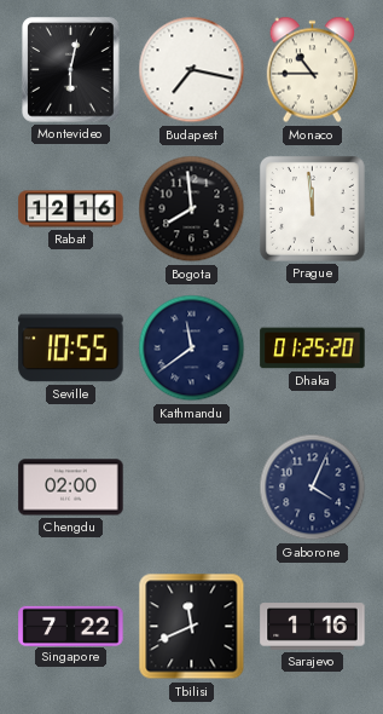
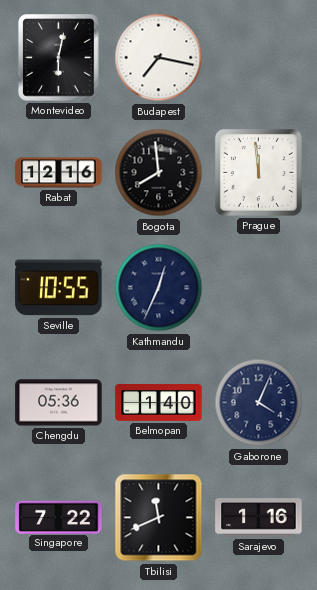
Monaco: 10:45 -> none
Kathmandu: 11:39 -> 12:34
Dhaka: 01:25 -> none
Chengdu: 02:00 -> 05:36
Belmopan: none -> 1:40
